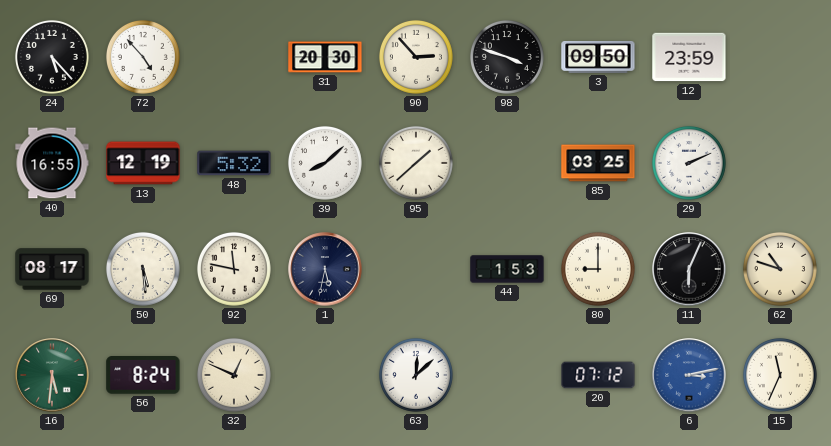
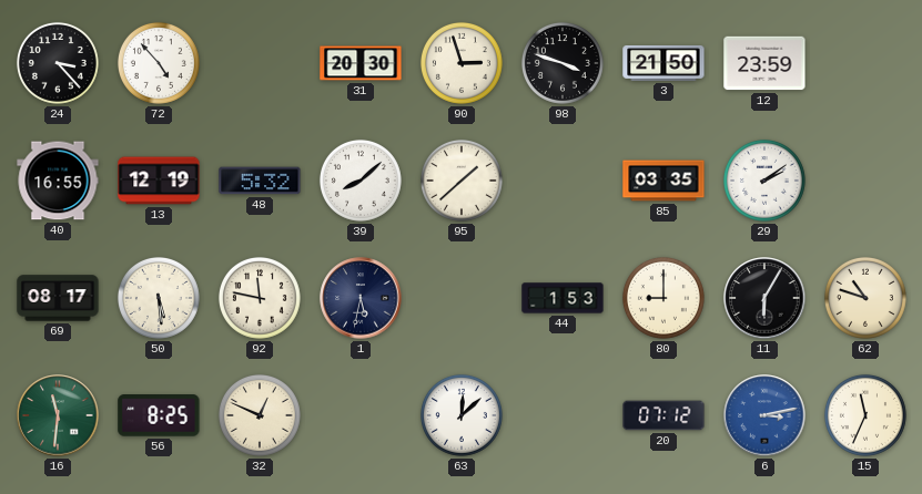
24: 5:23 -> 3:23
90: 2:53 -> 2:57
3: 09:50 -> 21:50
85: 03:25 -> 03:35
29: 2:11 -> 2:09
11: 6:04 -> 6:05
16: 5:31 -> 11:31
56: 8:24 -> 8:25
